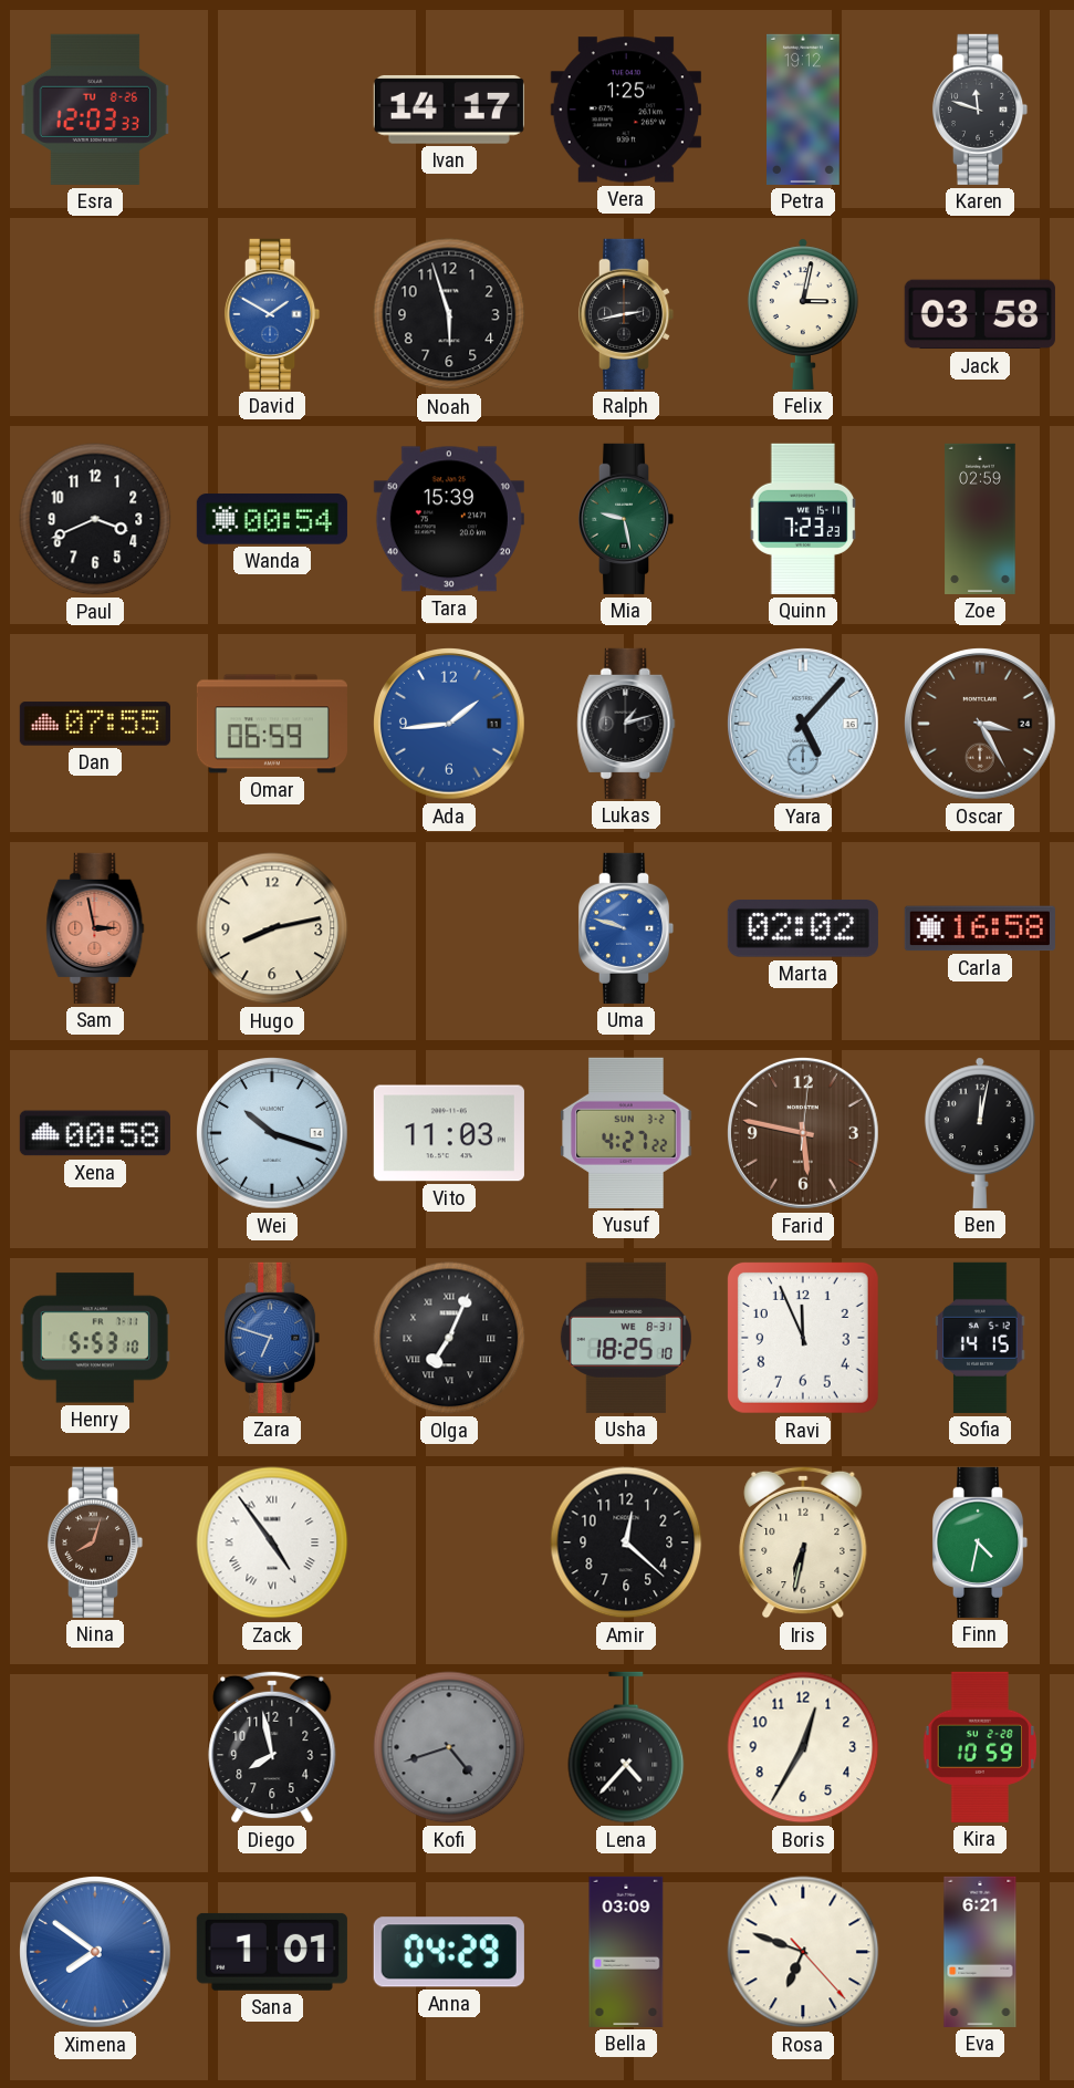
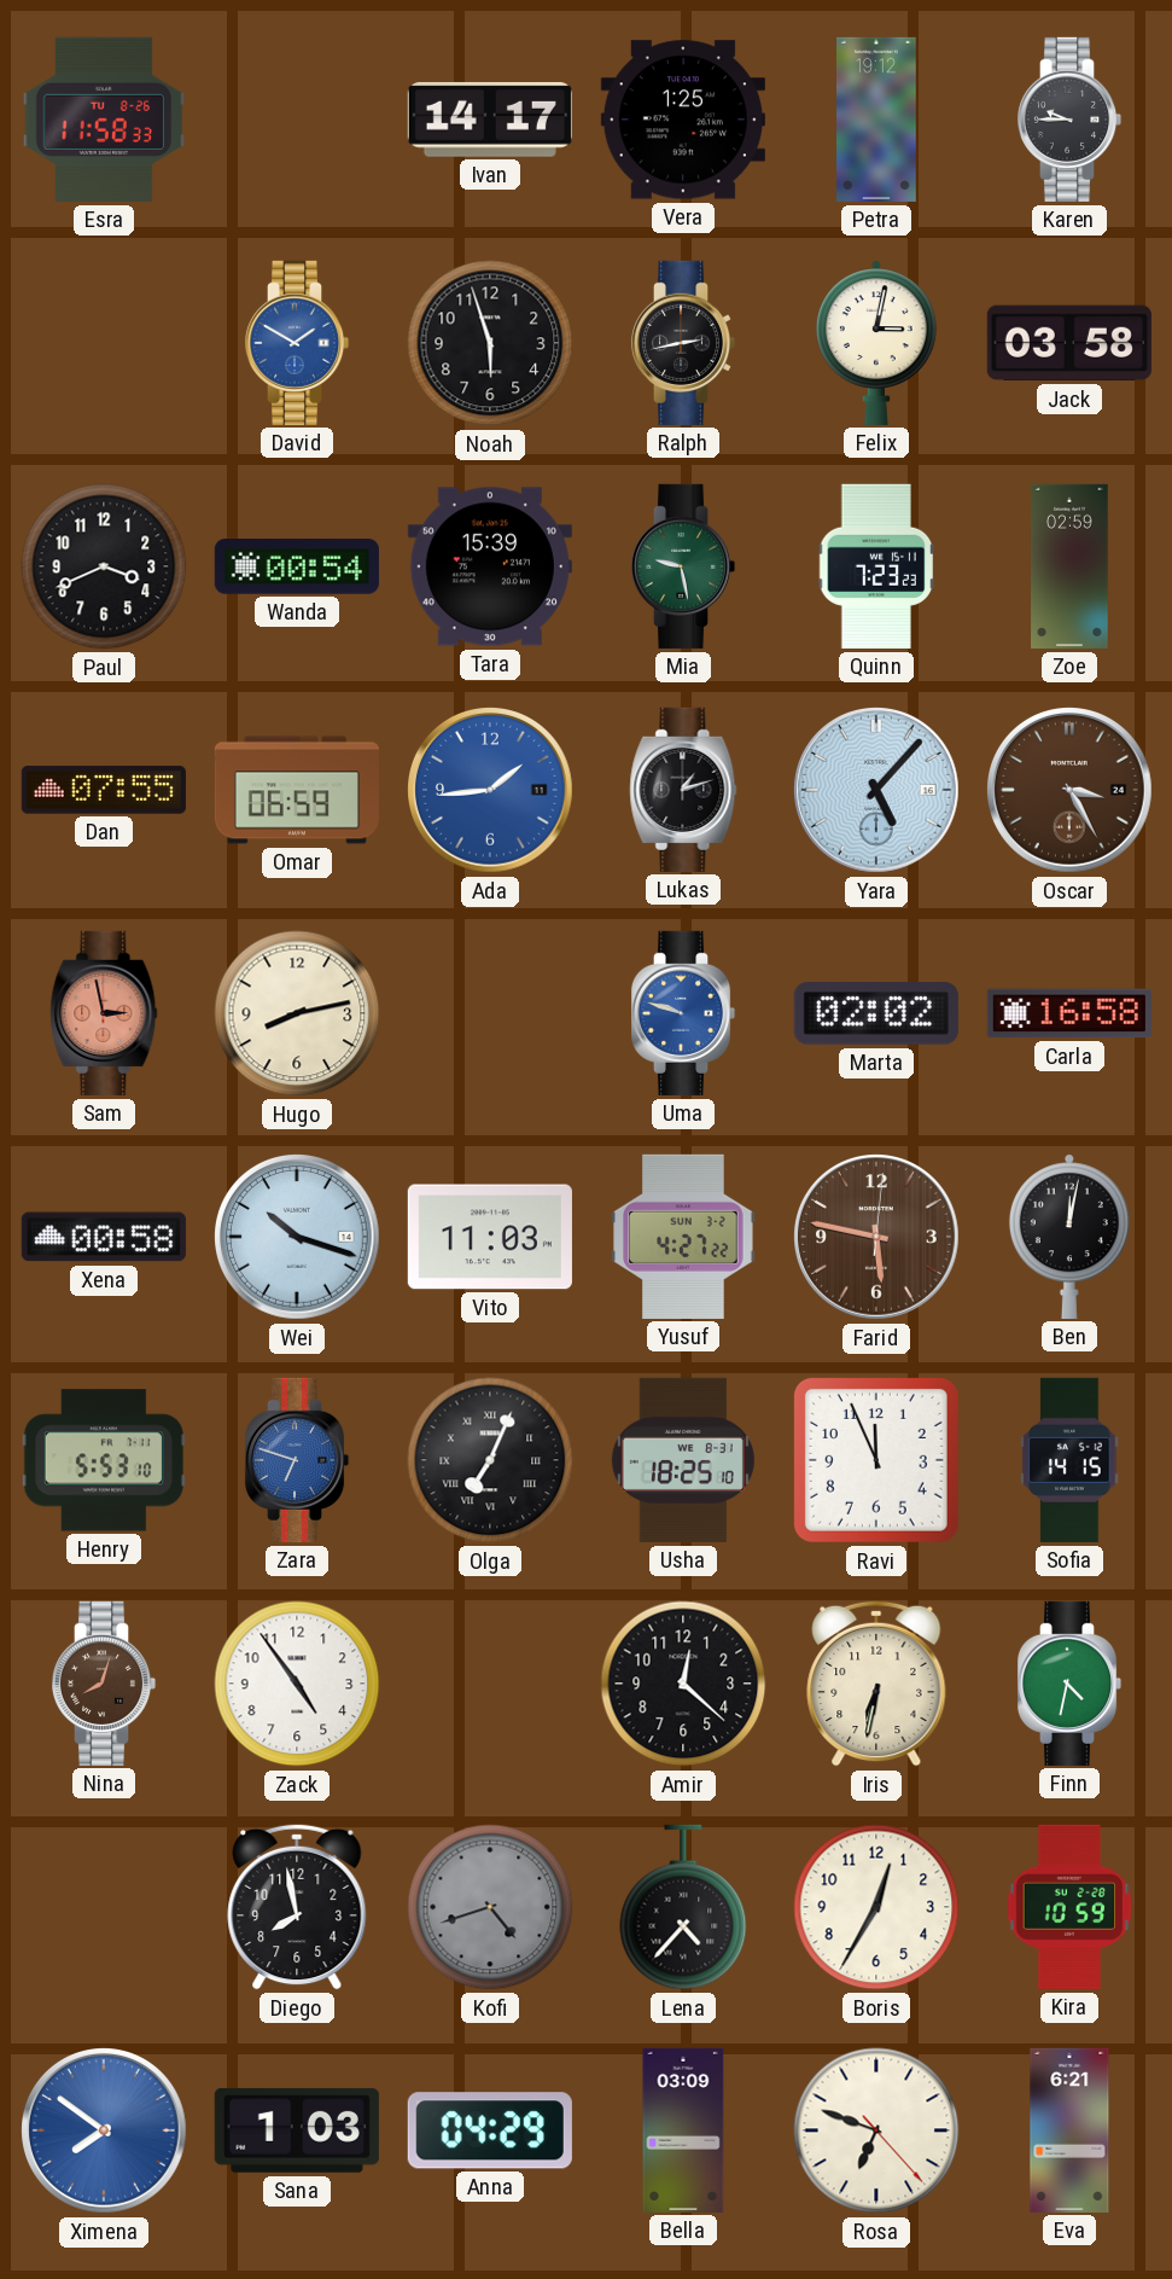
Esra: 12:03 -> 11:58
Karen: 11:48 -> 9:45
Zack numerals: Roman -> Arabic
Sana: 1:01 -> 1:03
